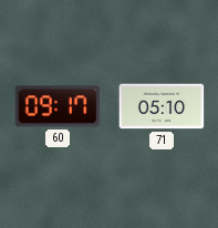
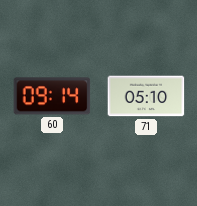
60: 09:17 -> 09:14
